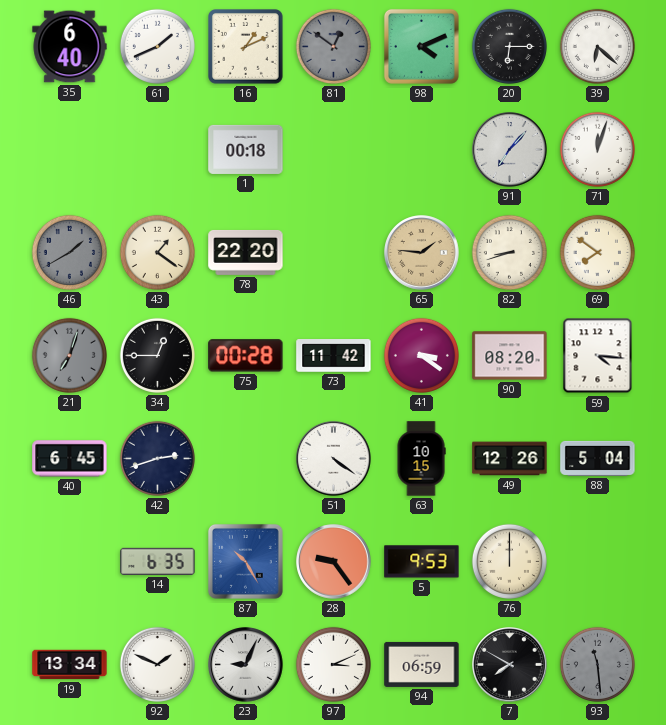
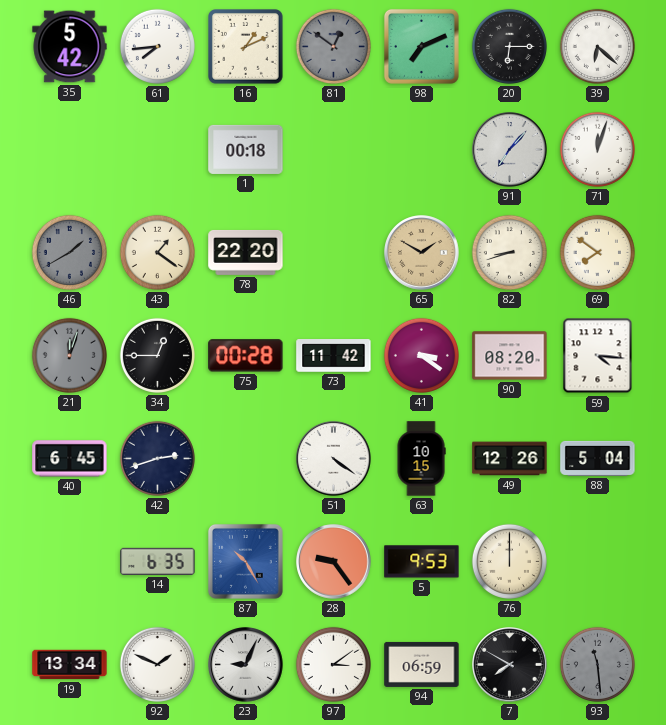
35: 6:40 -> 5:42
61: 1:41 -> 7:44
98: 4:11 -> 7:11
65: 1:46 -> 1:50
21: 7:03 -> 12:03
97: 3:11 -> 3:09
